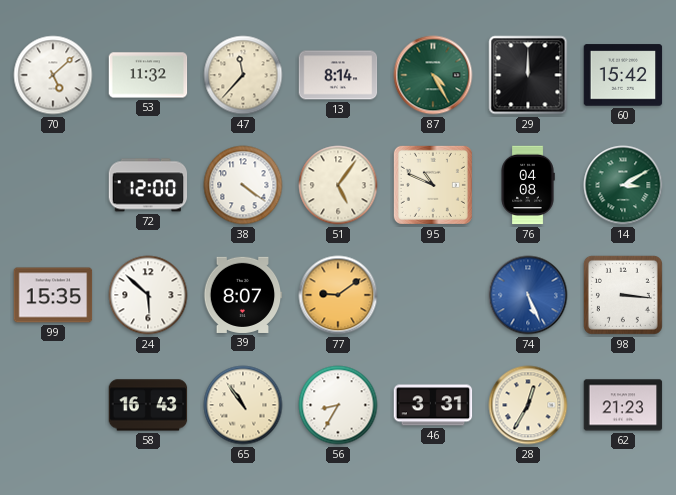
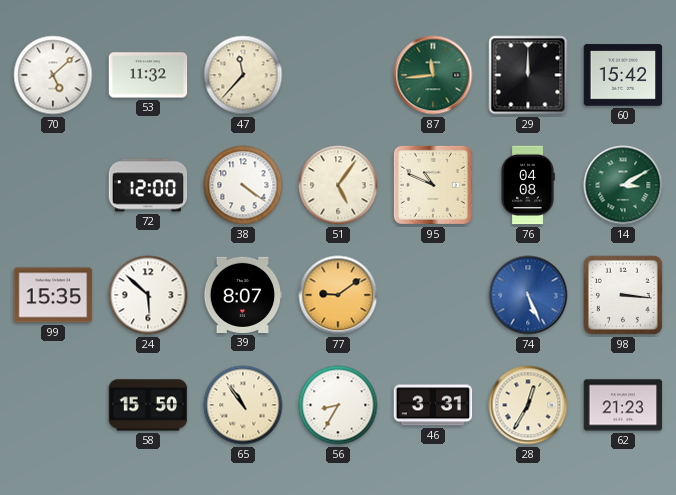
13: 8:14 -> none
87: 4:25 -> 11:44
58: 16:43 -> 15:50
